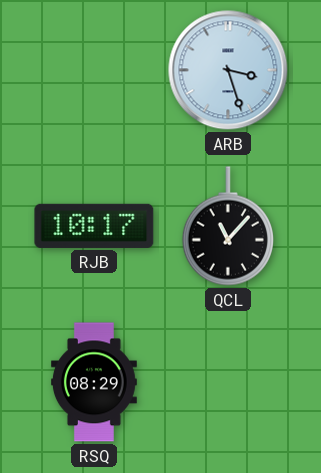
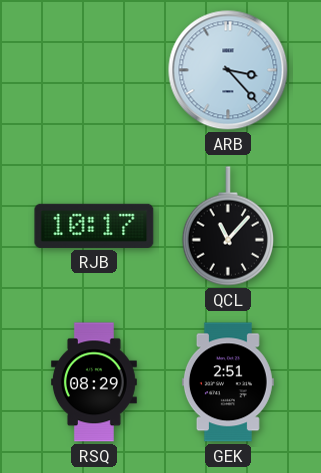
ARB: 3:27 -> 3:23
GEK: none -> 2:51
